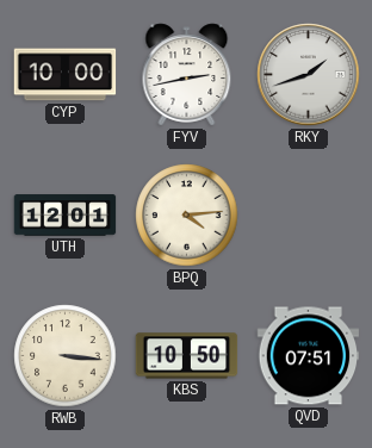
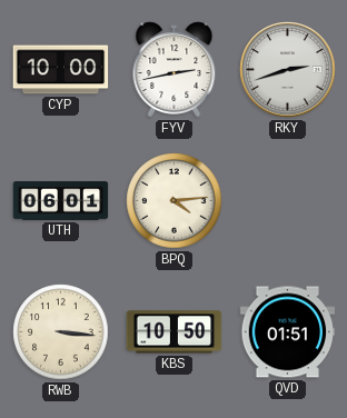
RKY: 1:42 -> 2:42
UTH: 12:01 -> 06:01
QVD: 07:51 -> 01:51
